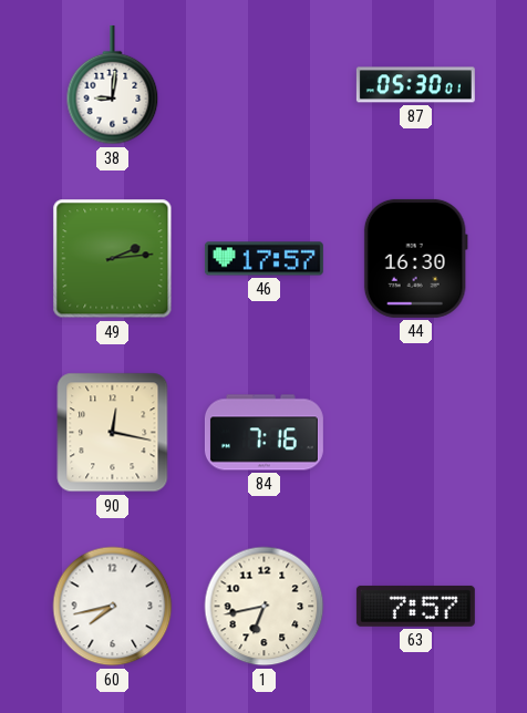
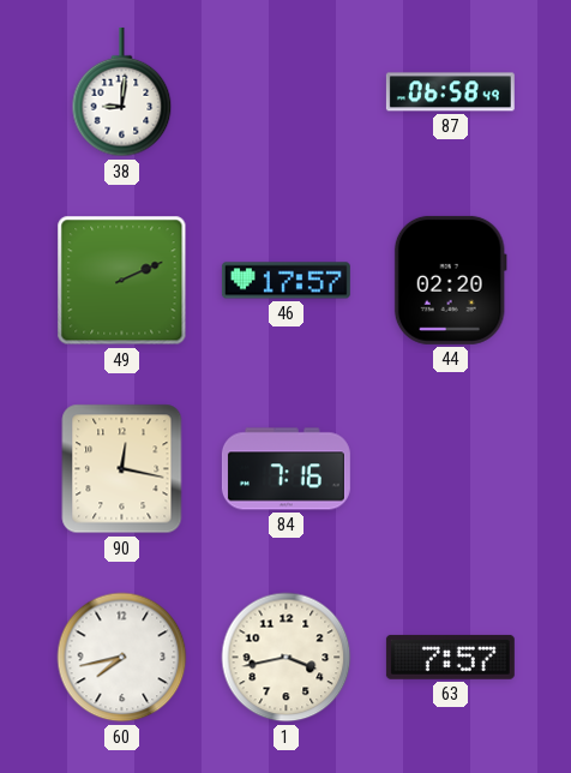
87: 05:30 -> 06:58
49: 2:14 -> 2:11
44: 16:30 -> 02:20
1: 6:43 -> 3:43
